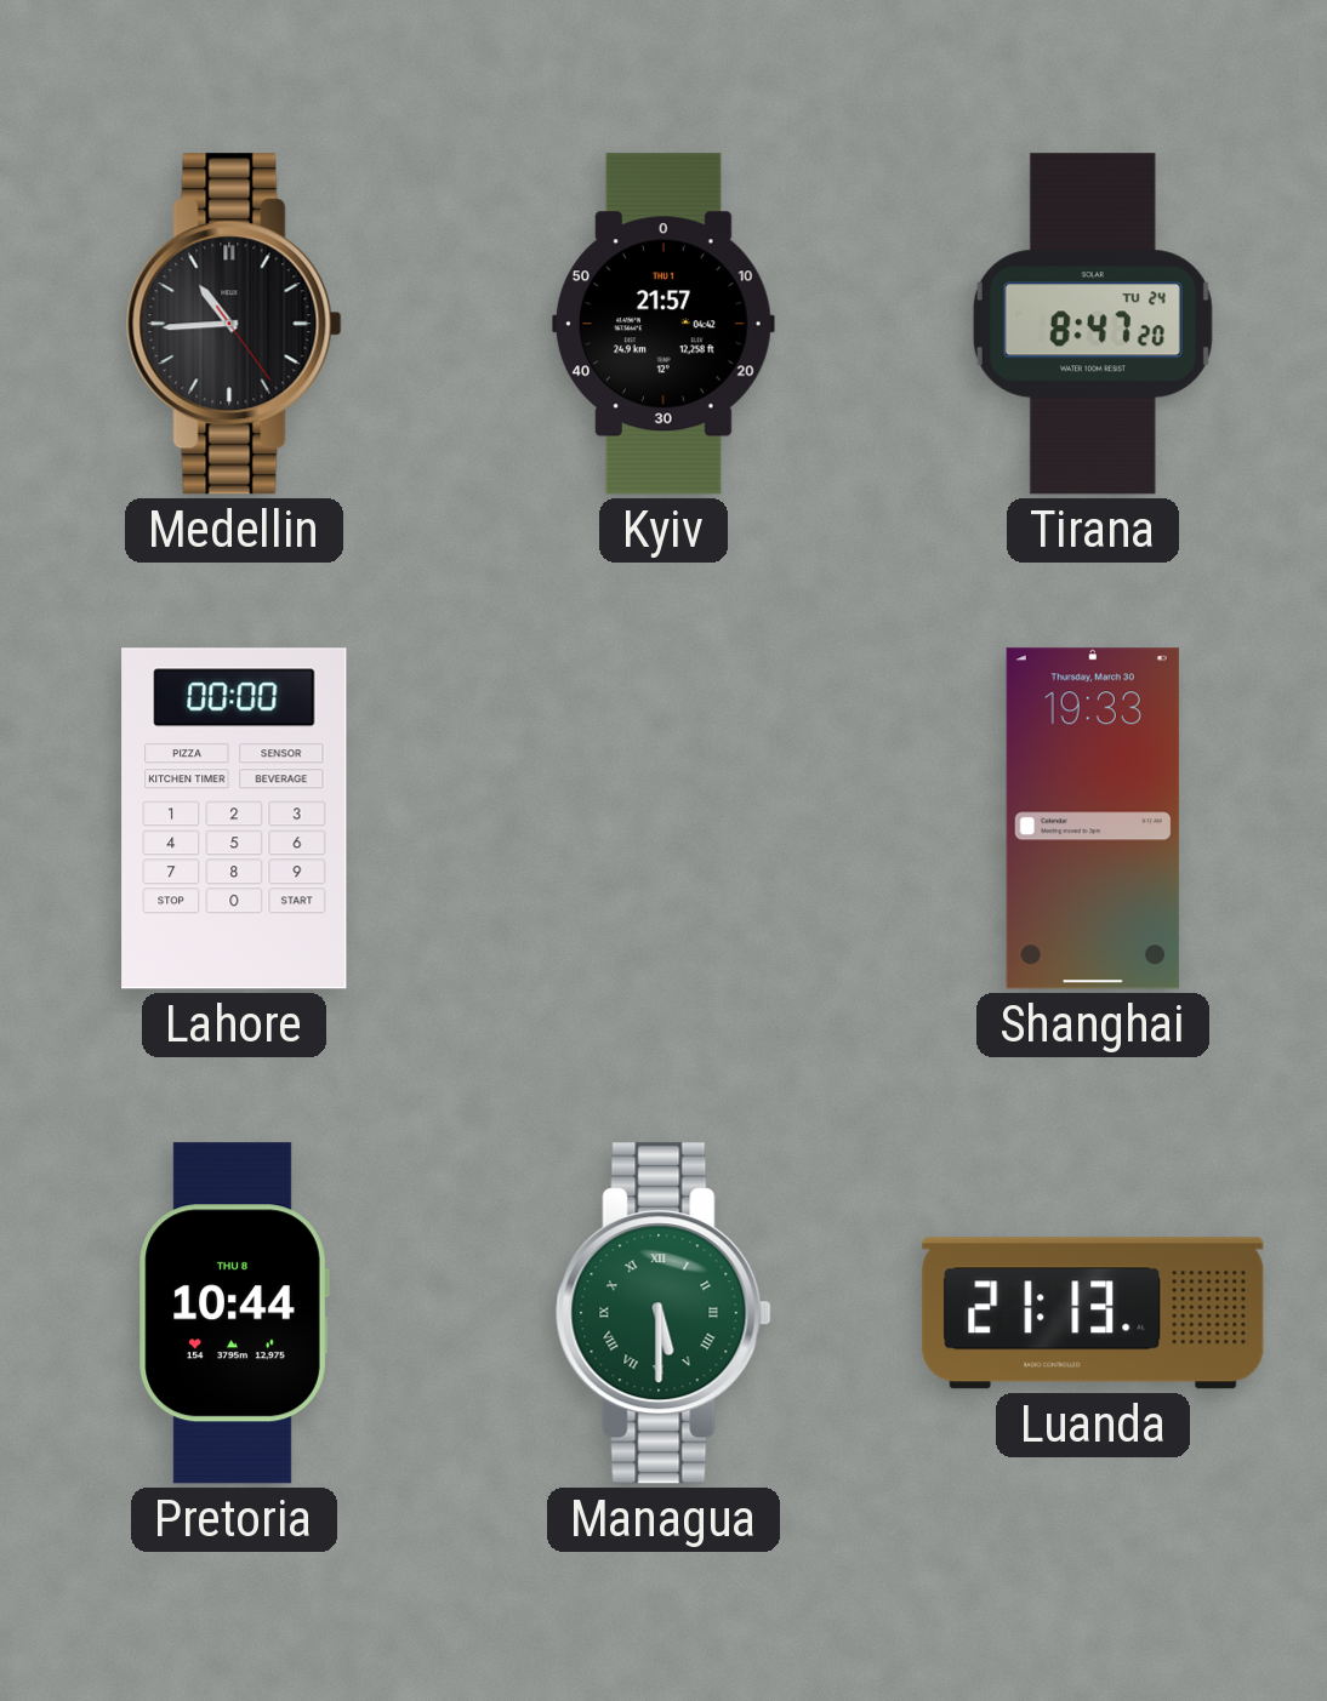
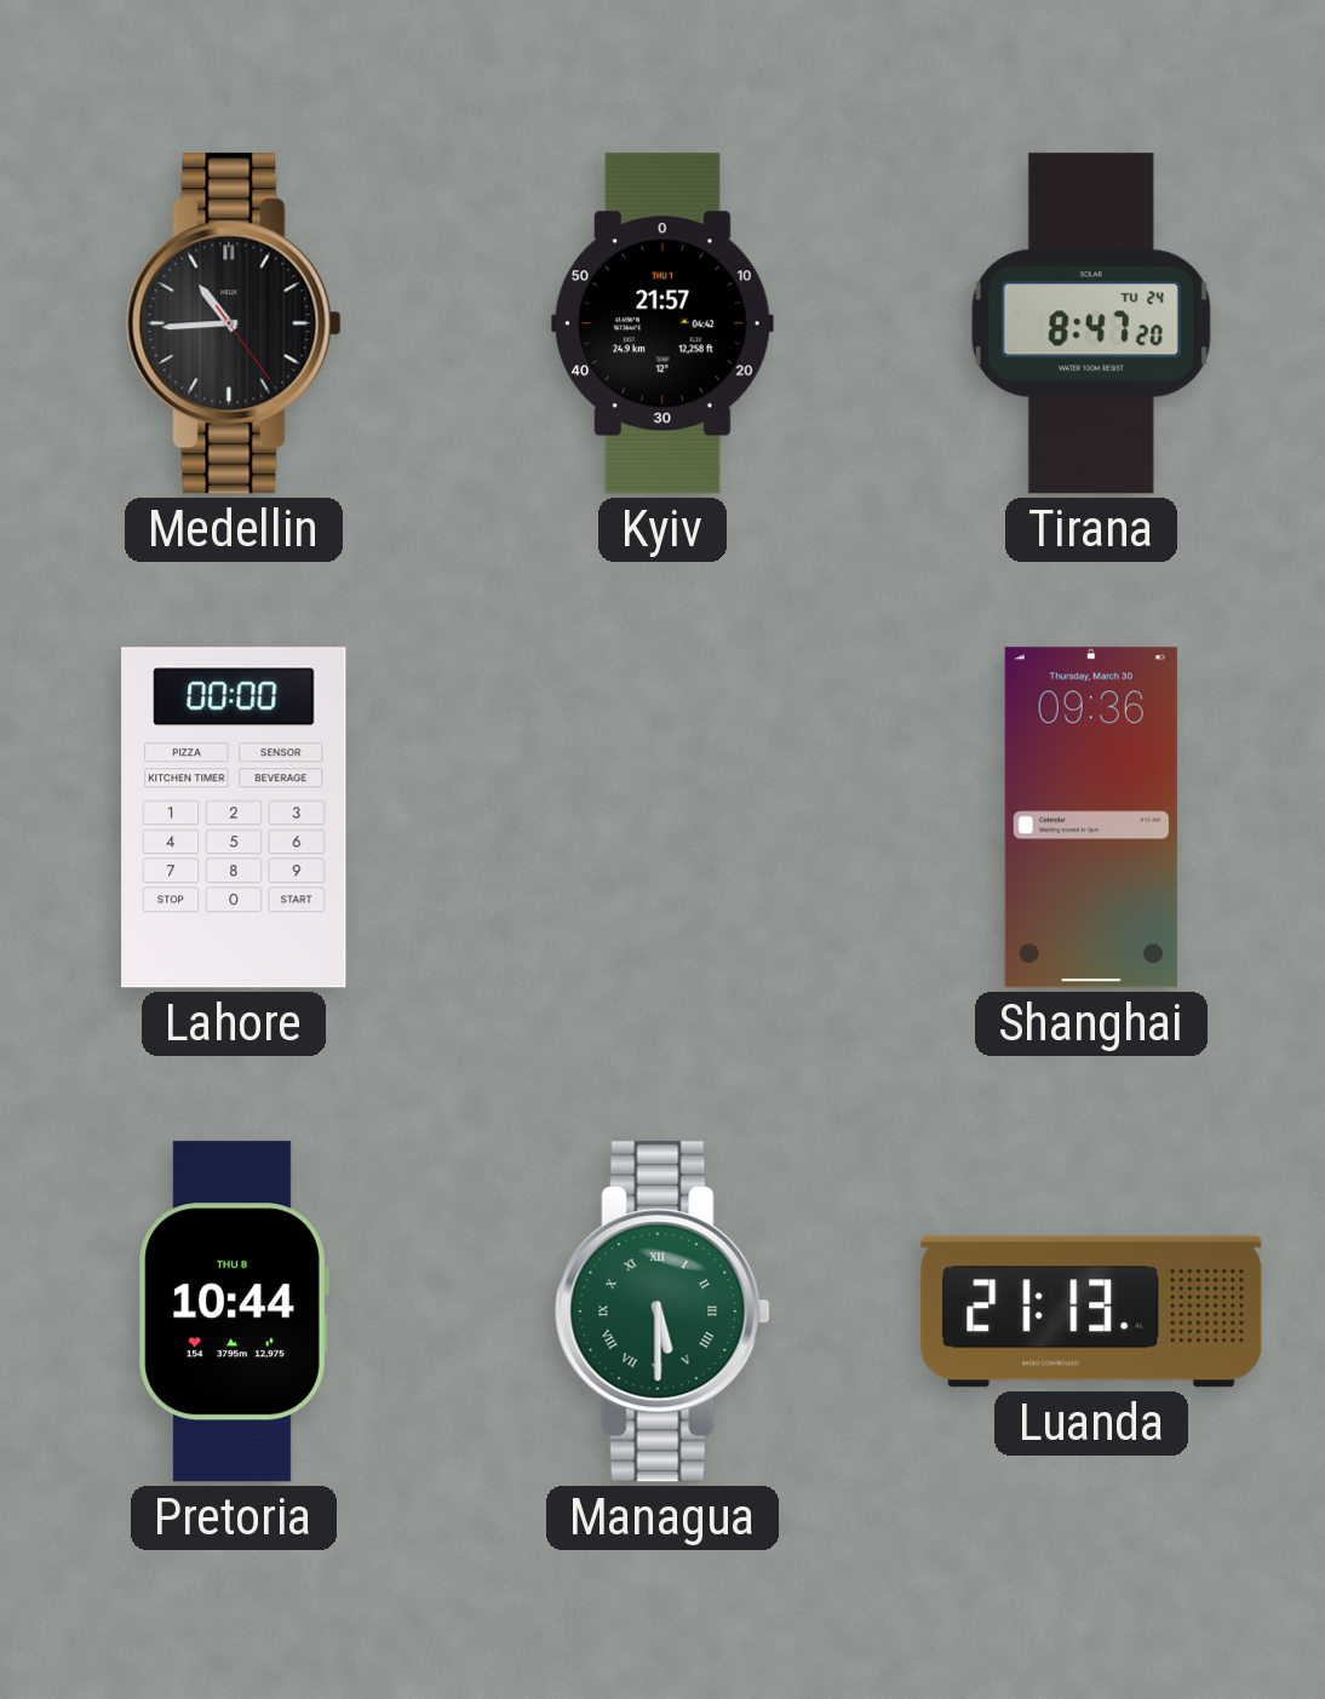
Shanghai: 19:33 -> 09:36
